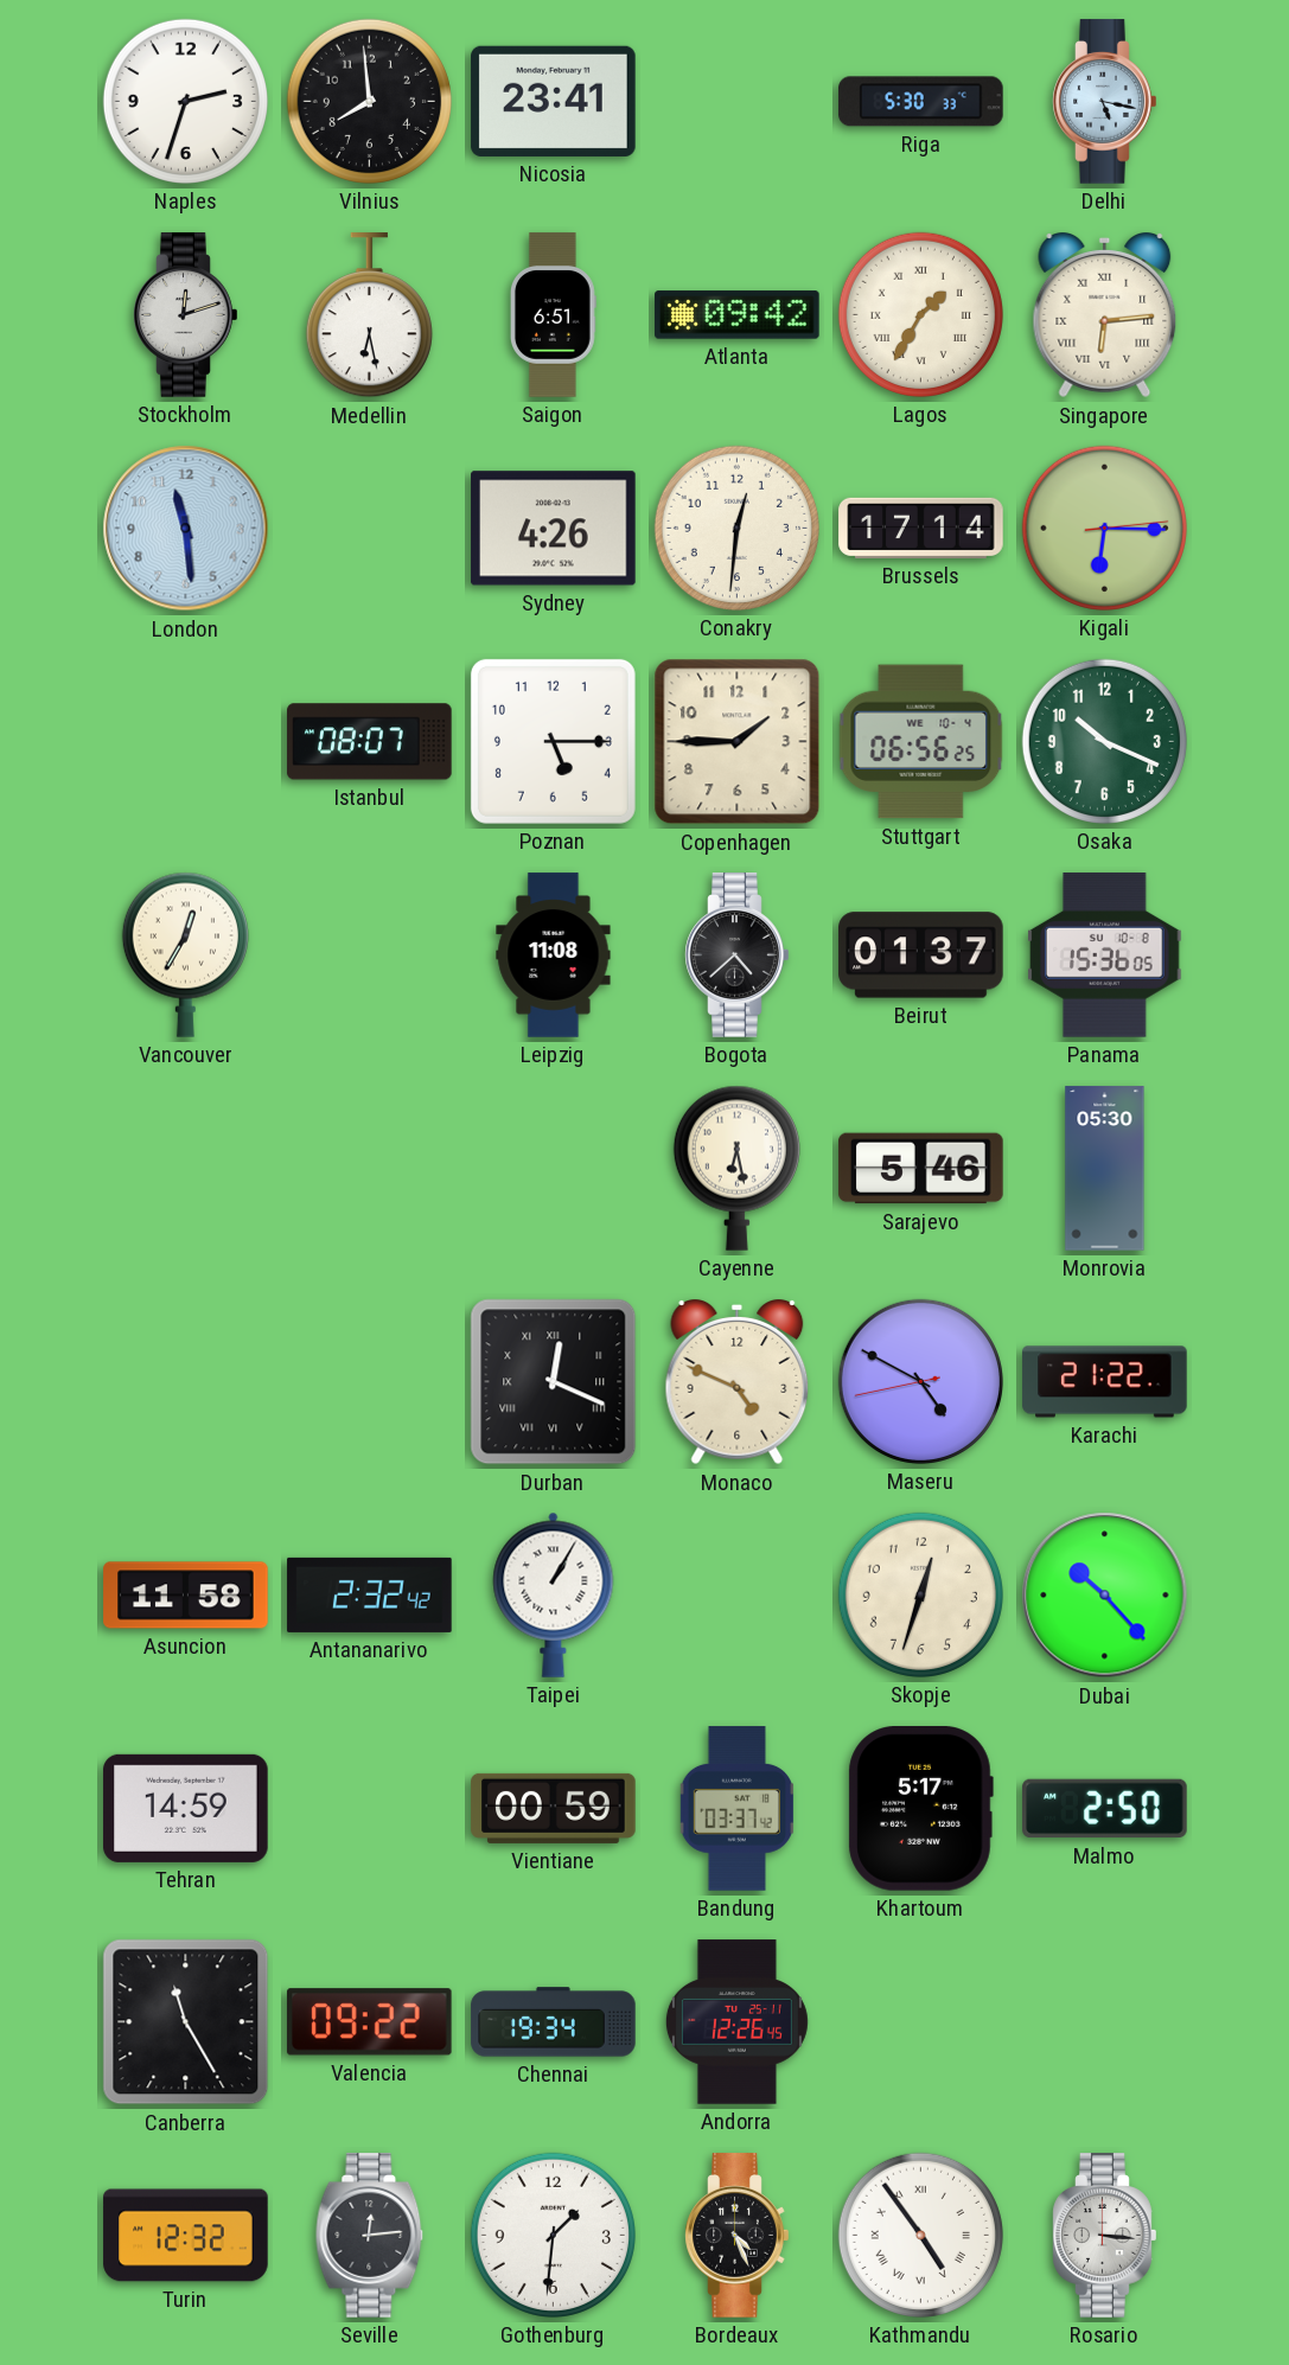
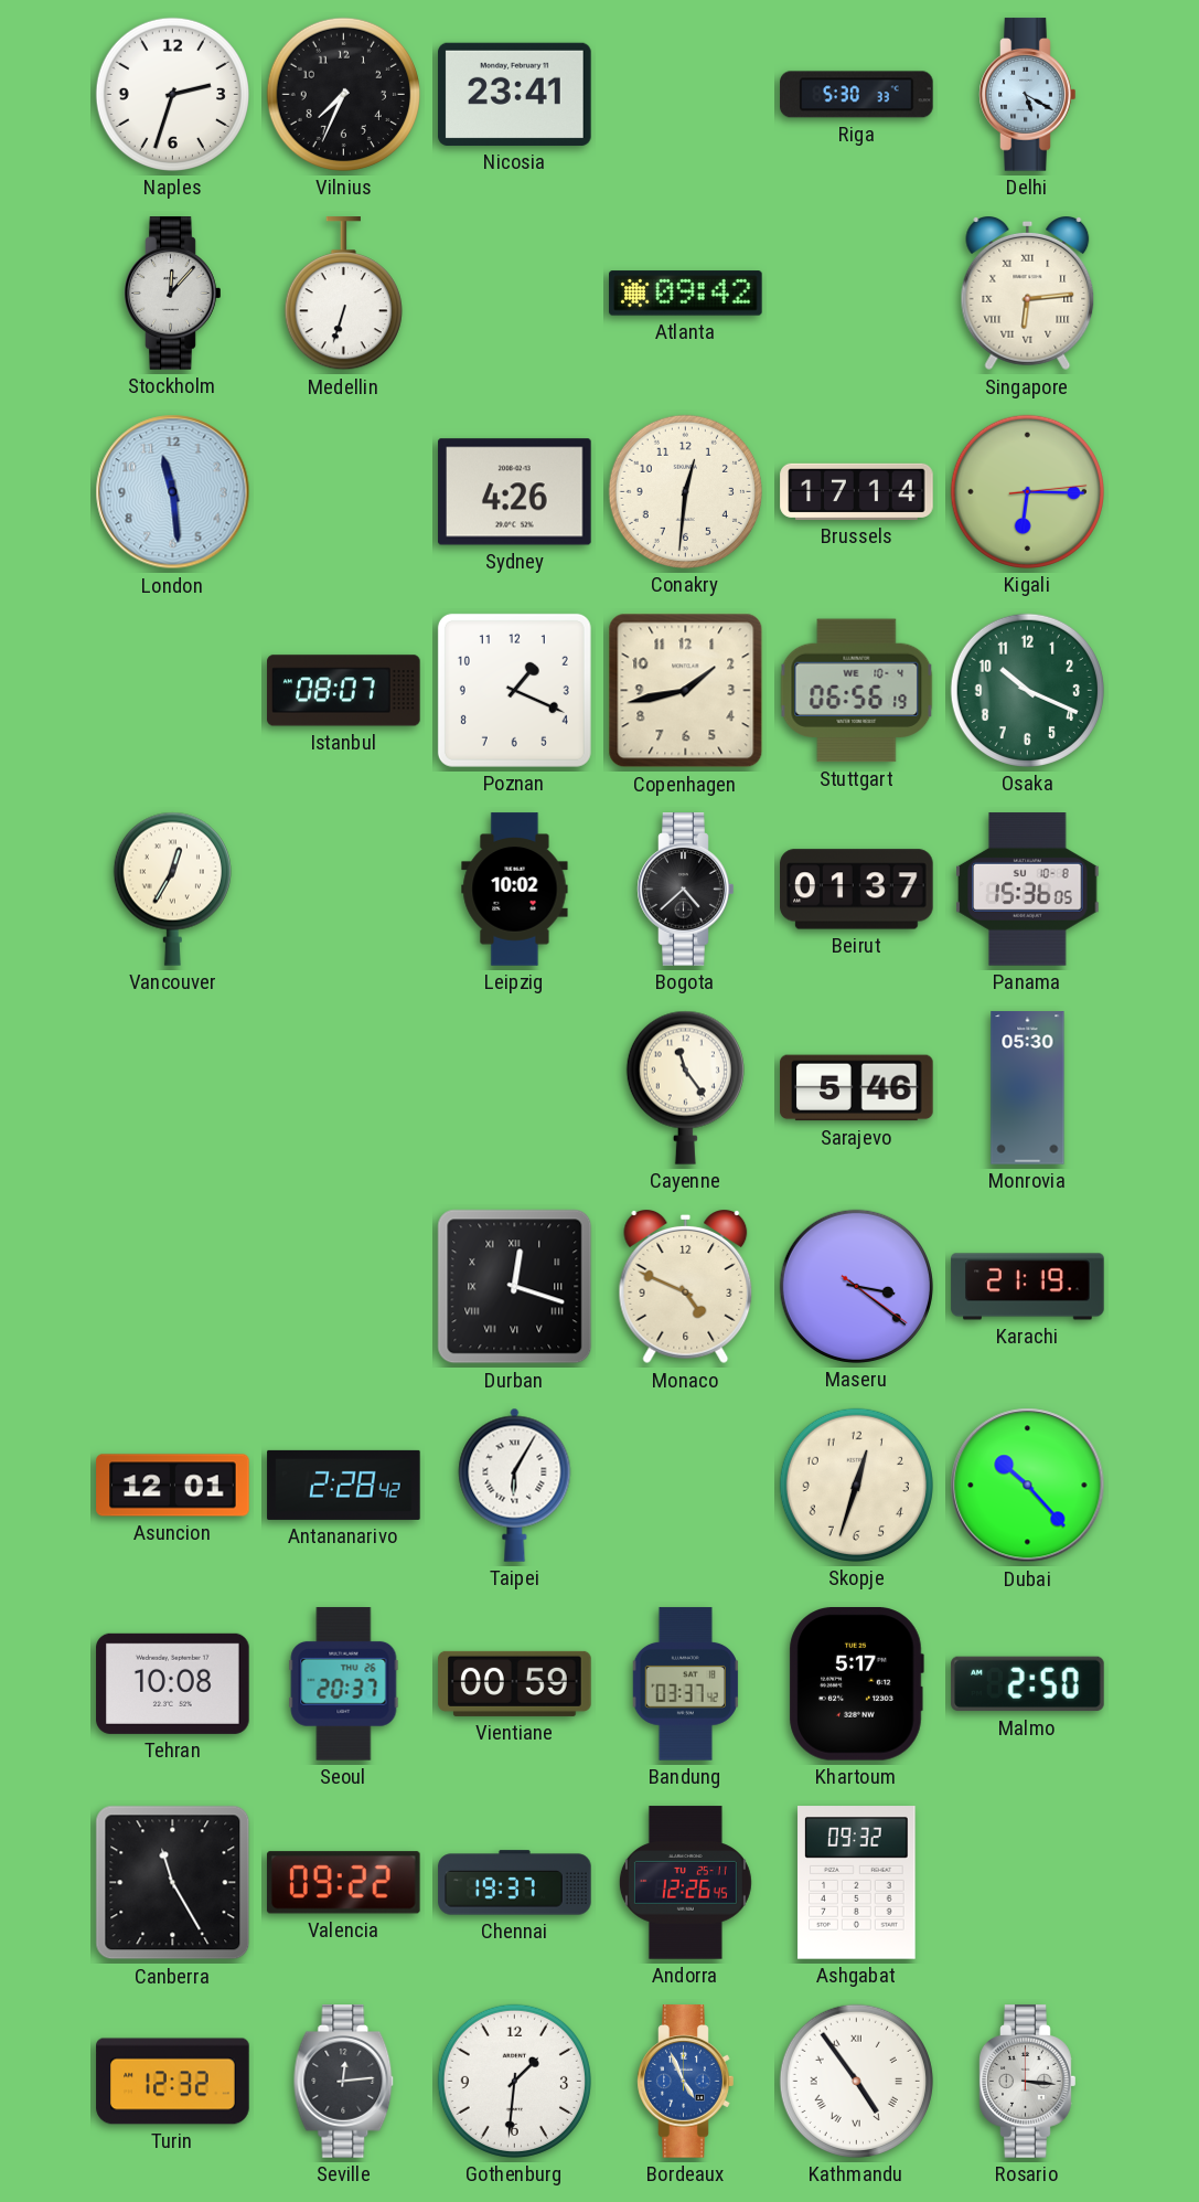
Vilnius: 7:59 -> 7:34
Delhi: 5:17 -> 5:20
Stockholm: 12:12 -> 12:07
Medellin: 6:28 -> 6:33
Saigon: 6:51 -> none
Lagos: 1:35 -> none
Poznan: 5:15 -> 1:19
Copenhagen: 1:45 -> 1:43
Stuttgart: 06:56:25 -> 06:56:19
Leipzig: 11:08 -> 10:02
Cayenne: 6:28 -> 11:24
Durban: 12:19 -> 12:18
Maseru: 4:49 -> 3:21
Karachi: 21:22 -> 21:19
Asuncion: 11:58 -> 12:01
Antananarivo: 2:32 -> 2:28
Taipei: 1:05 -> 6:05
Tehran: 14:59 -> 10:08
Seoul: none -> 20:37
Chennai: 19:34 -> 19:37
Ashgabat: none -> 09:32
Bordeaux: 4:26 -> 4:56
Bordeaux dial: black -> blue
